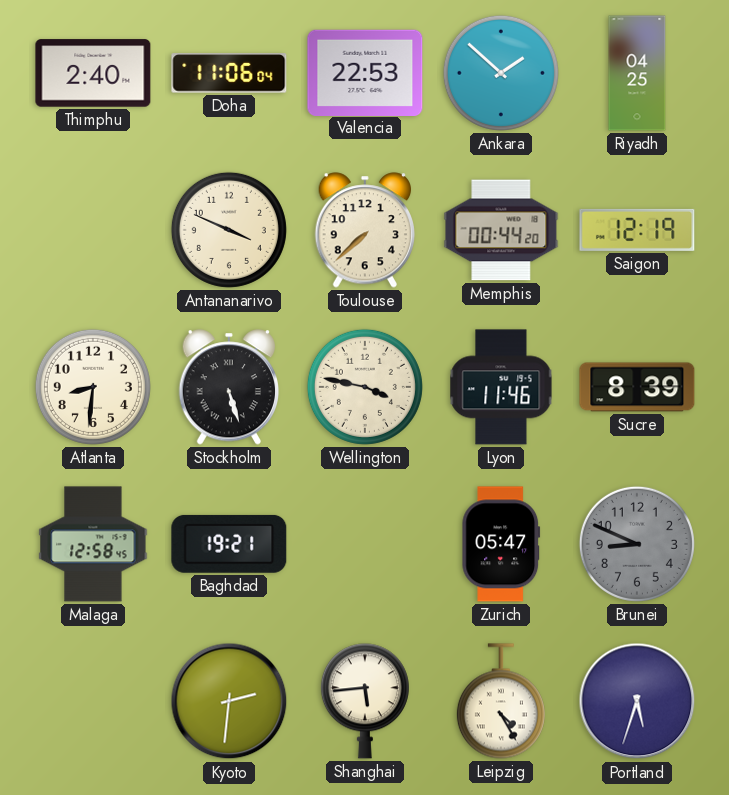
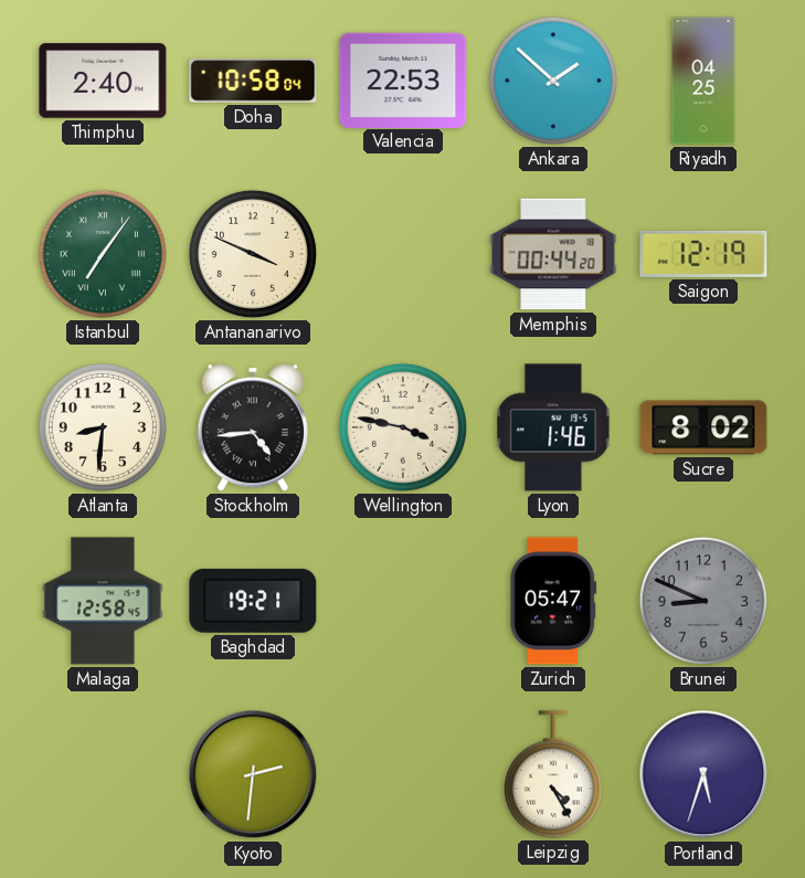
Doha: 11:06 -> 10:58
Istanbul: none -> 7:06
Toulouse: 7:38 -> none
Stockholm: 5:27 -> 4:44
Lyon: 11:46 -> 1:46
Sucre: 8:39 -> 8:02
Shanghai: 5:44 -> none
